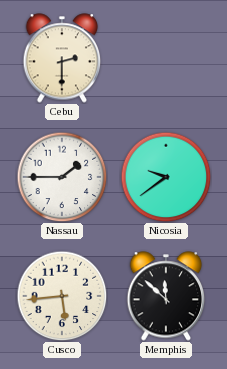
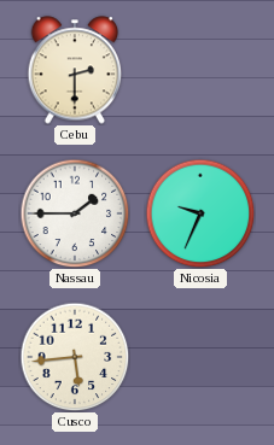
Nicosia: 9:39 -> 9:34
Memphis: 11:52 -> none
